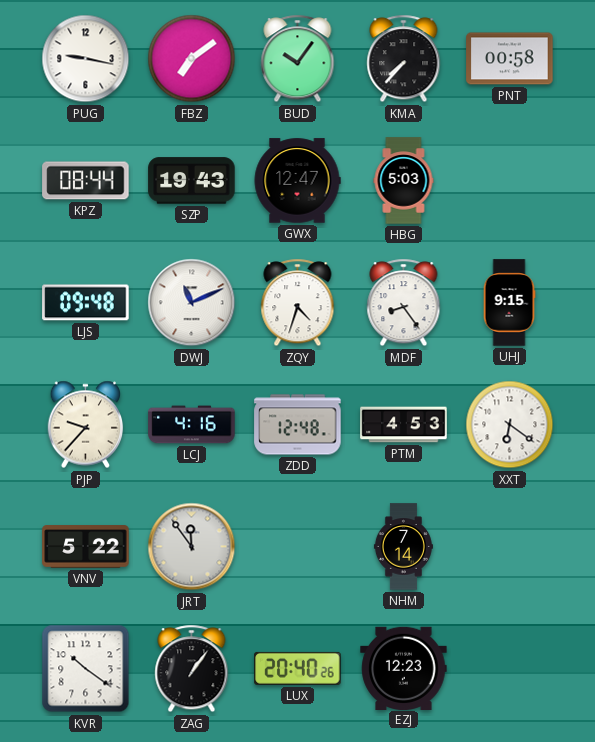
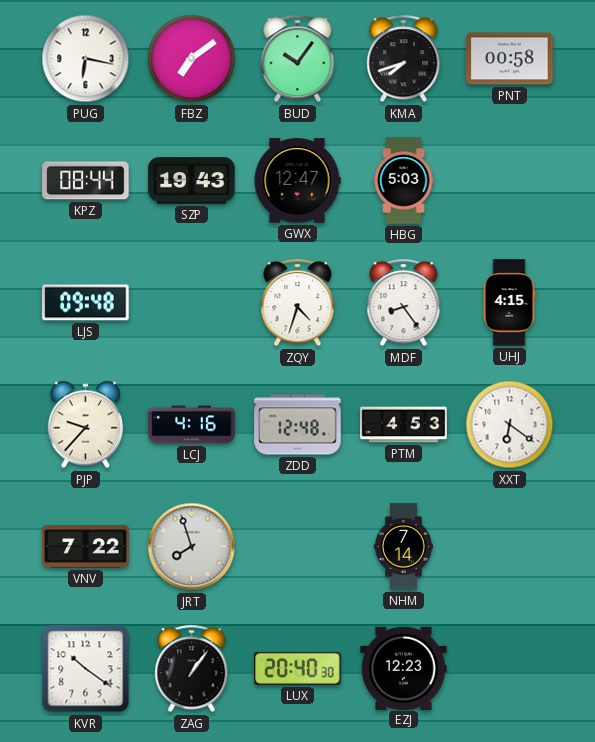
PUG: 9:17 -> 6:17
KMA: 7:37 -> 7:42
DWJ: 11:11 -> none
UHJ: 9:15 -> 4:15
VNV: 5:22 -> 7:22
JRT: 11:54 -> 7:57
LUX: 20:40:26 -> 20:40:30
